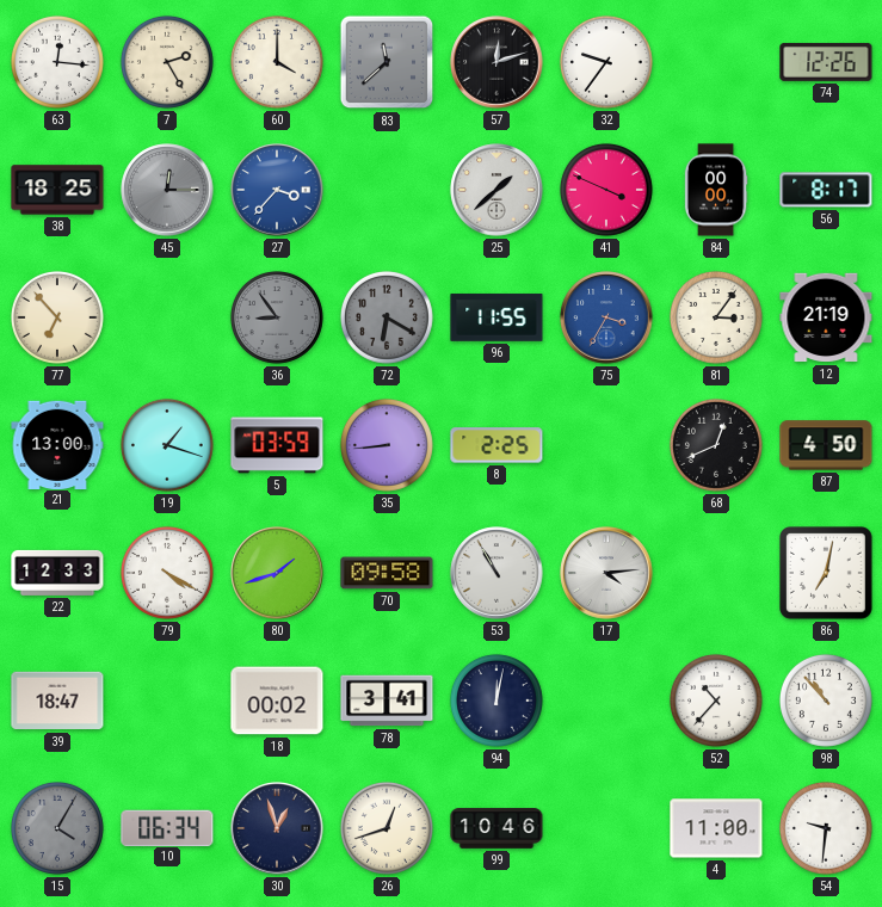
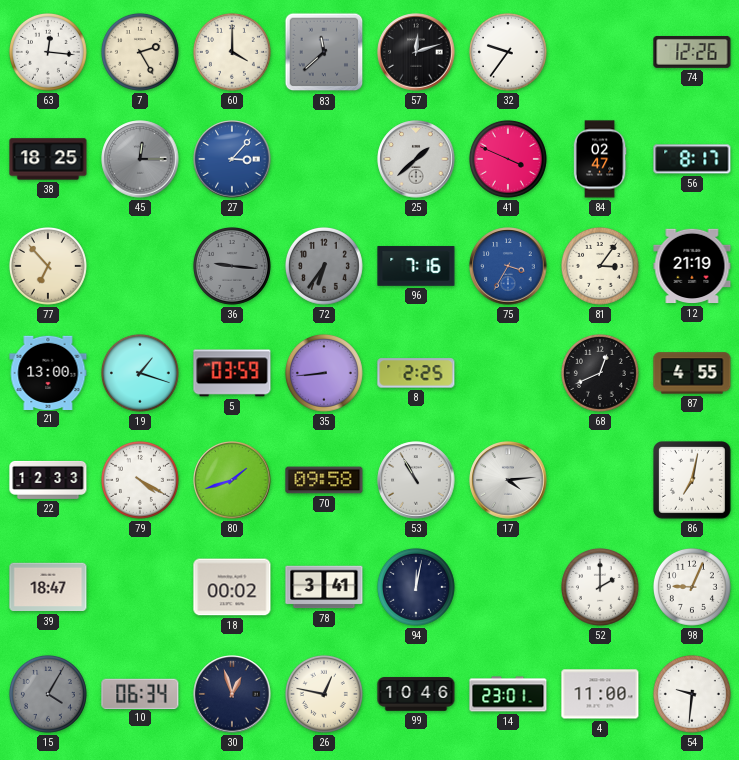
27: 3:37 -> 3:07
84: 00:00 -> 02:47
36: 8:54 -> 9:16
72: 6:20 -> 6:36
96: 11:55 -> 7:16
87: 4:50 -> 4:55
52: 10:37 -> 2:00
98: 10:53 -> 9:04
26: 12:42 -> 12:47
14: none -> 23:01
